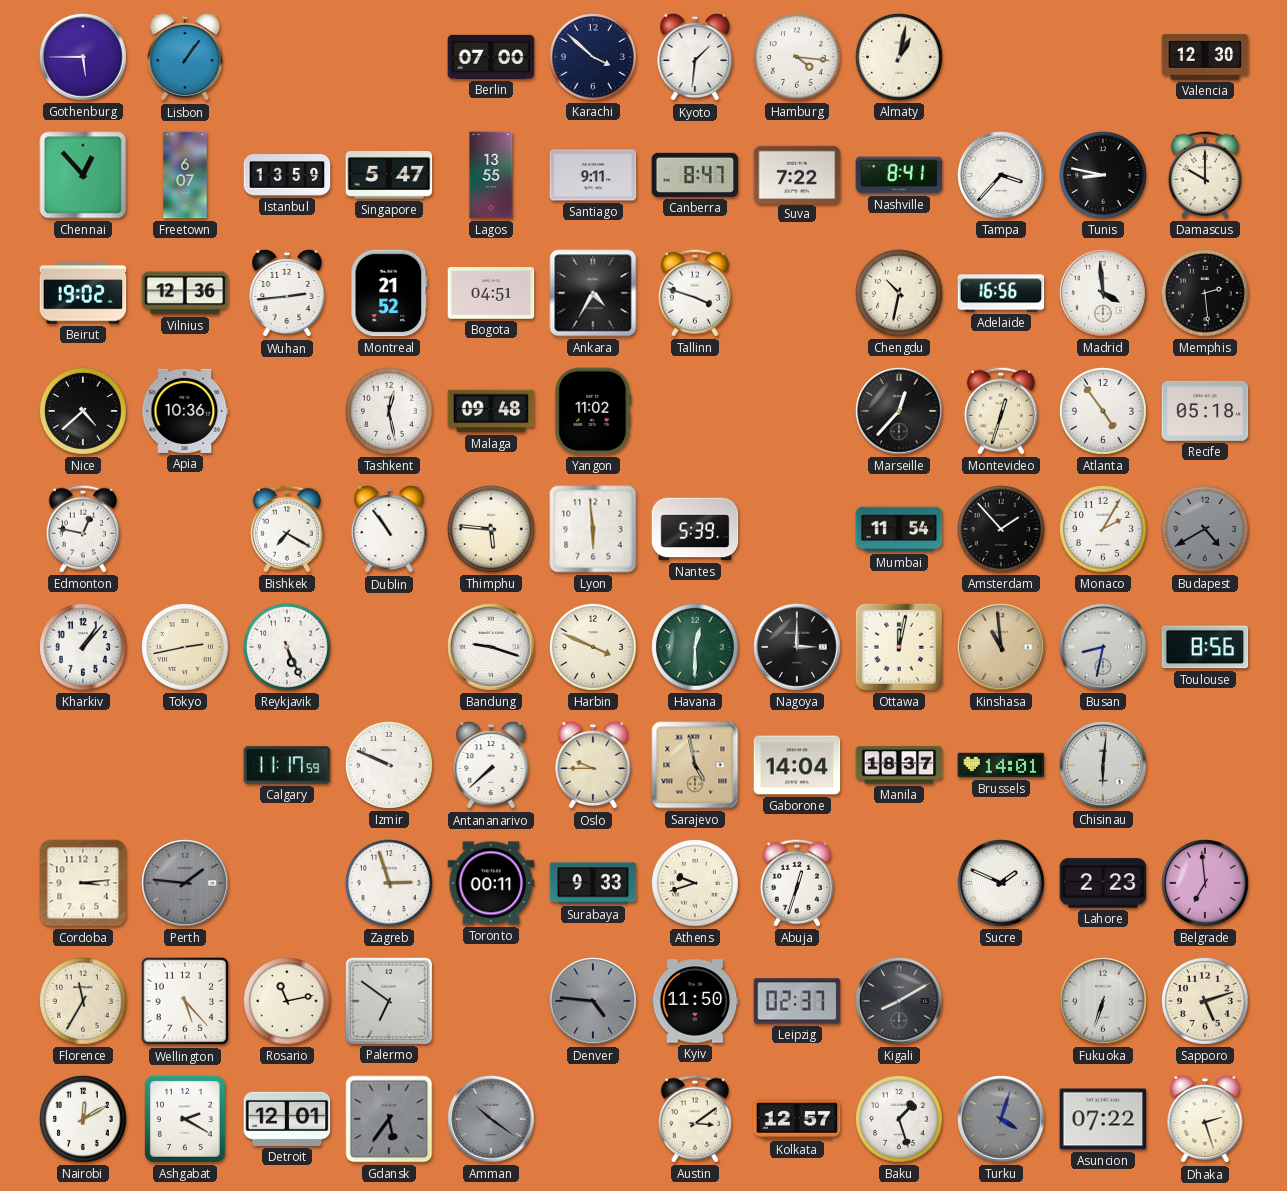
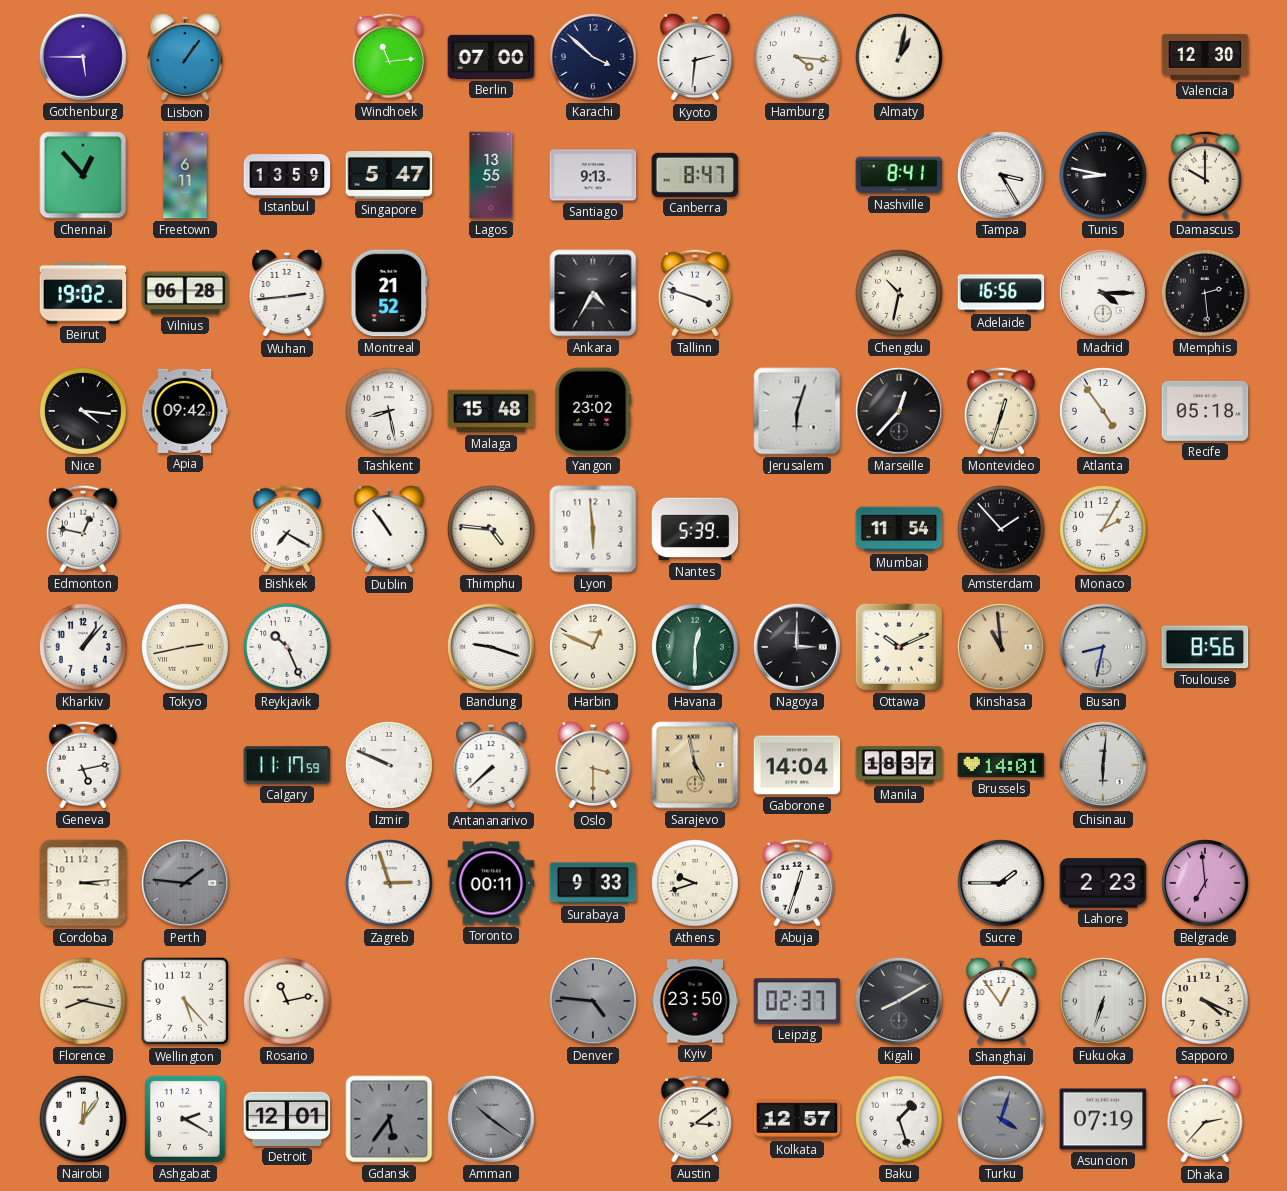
Windhoek: none -> 11:14
Kyoto: 1:31 -> 2:31
Freetown: 6:07 -> 6:11
Santiago: 9:11 -> 9:13
Suva: 7:22 -> none
Tampa: 3:37 -> 3:25
Vilnius: 12:36 -> 06:28
Bogota: 04:51 -> none
Madrid: 3:59 -> 4:15
Nice: 4:38 -> 4:16
Apia: 10:36 -> 09:42
Tashkent: 12:28 -> 8:28
Malaga: 09:48 -> 15:48
Yangon: 11:02 -> 23:02
Jerusalem: none -> 6:03
Thimphu: 5:46 -> 4:46
Budapest: 4:40 -> none
Reykjavik: 5:26 -> 10:26
Harbin: 3:49 -> 12:49
Ottawa: 12:02 -> 10:11
Geneva: none -> 5:13
Oslo: 9:45 -> 3:30
Sucre: 1:49 -> 1:45
Florence: 11:35 -> 8:17
Palermo: 6:51 -> none
Kyiv: 11:50 -> 23:50
Shanghai: none -> 12:54
Sapporo: 5:12 -> 4:19
Nairobi: 12:10 -> 12:06
Asuncion: 07:22 -> 07:19
Dhaka: 2:27 -> 2:37
